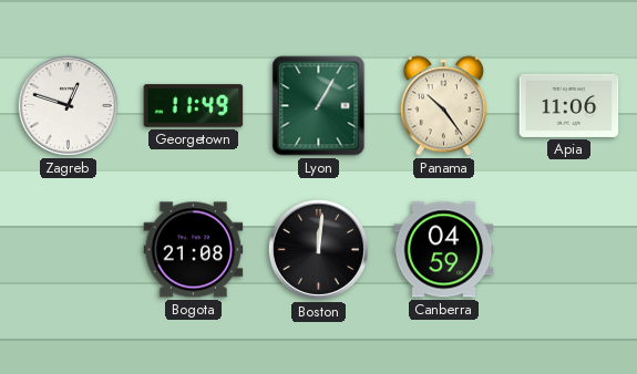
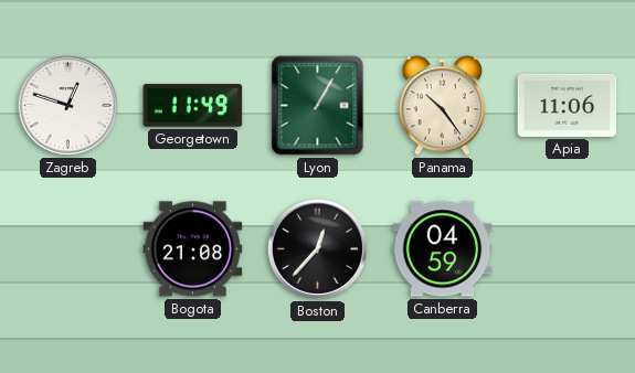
Boston: 12:01 -> 12:37
